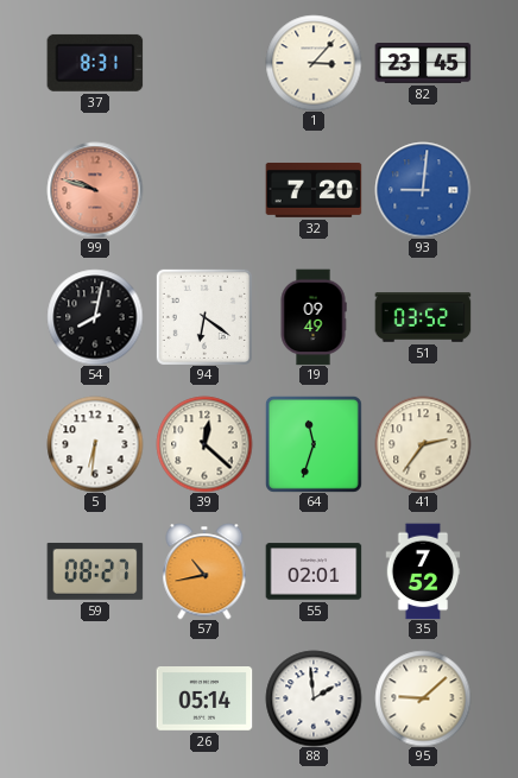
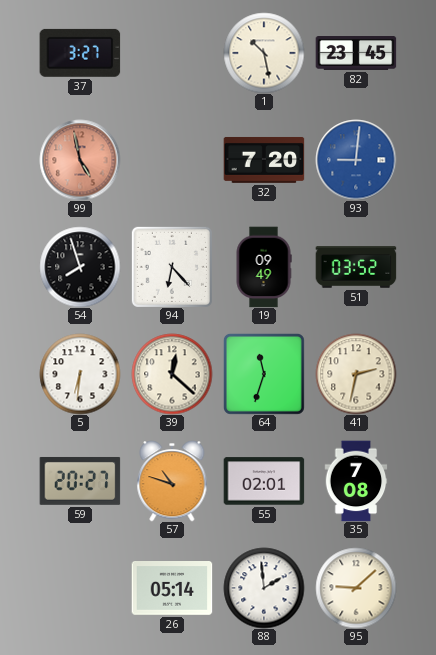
37: 8:31 -> 3:27
1: 3:07 -> 10:28
99: 9:48 -> 4:58
54: 8:02 -> 7:57
94: 6:21 -> 6:23
41: 2:36 -> 2:32
59: 08:27 -> 20:27
57: 10:43 -> 10:48
35: 7:52 -> 7:08
